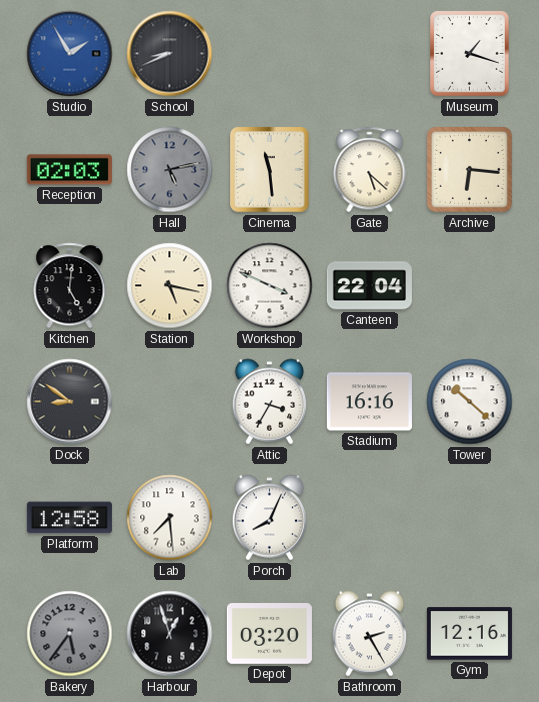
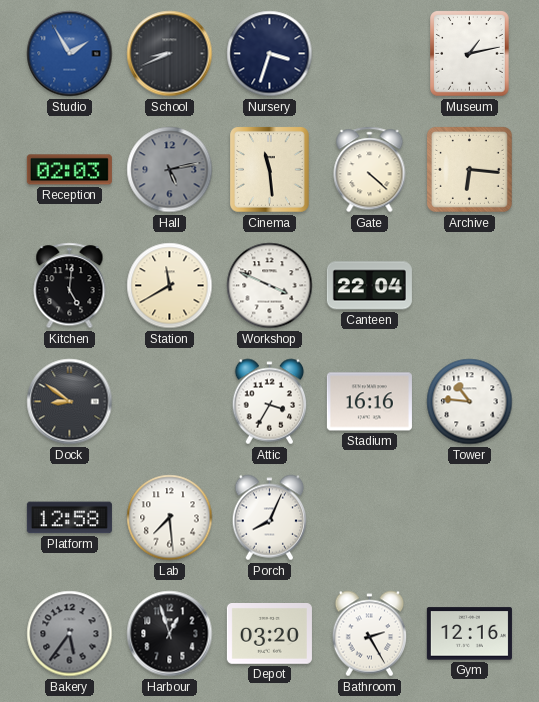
Nursery: none -> 3:33
Museum: 1:18 -> 1:13
Gate: 5:22 -> 4:22
Station: 5:17 -> 11:40
Tower: 10:22 -> 10:46
